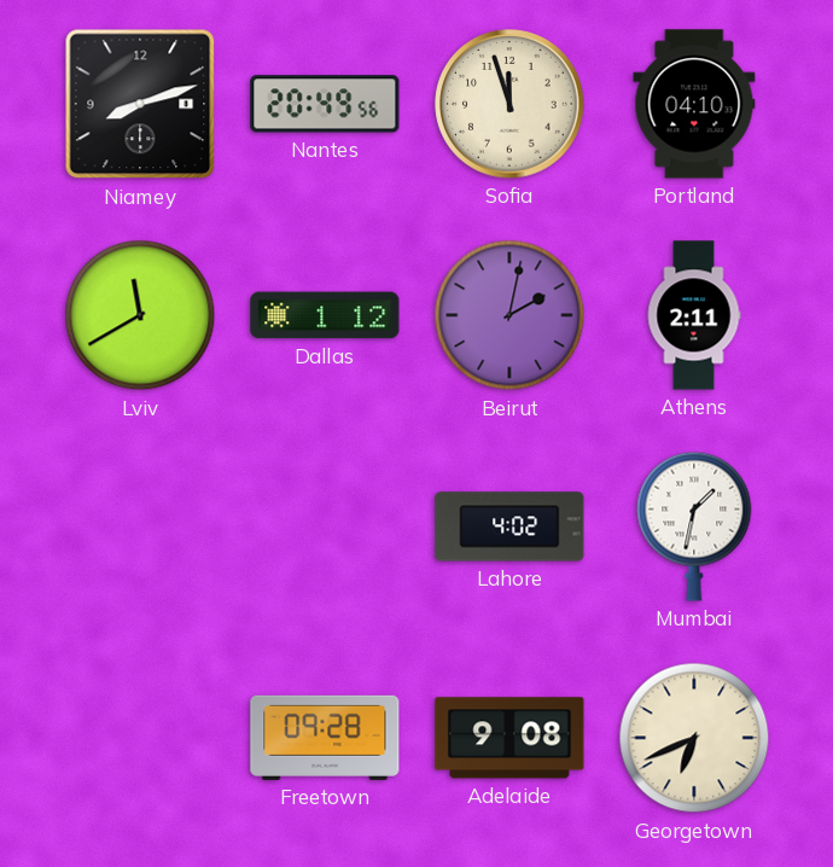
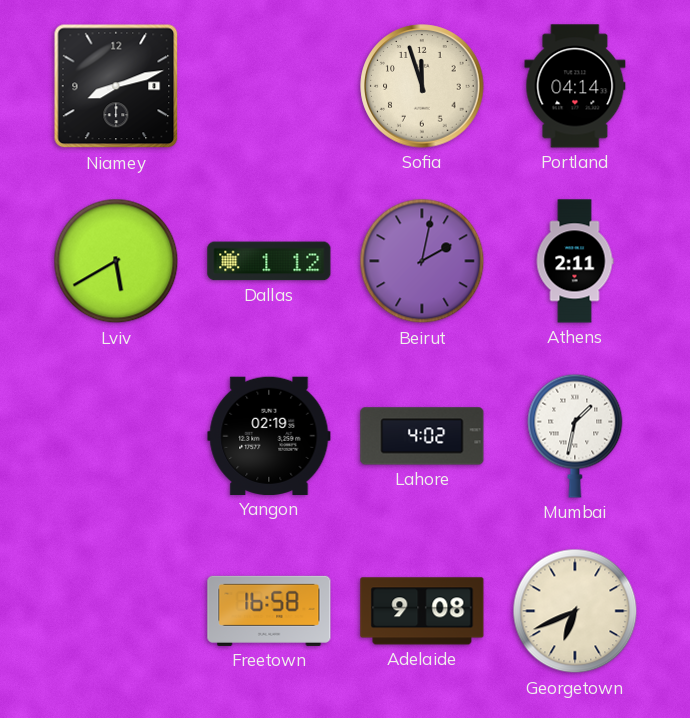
Nantes: 20:49 -> none
Portland: 04:10 -> 04:14
Lviv: 11:40 -> 5:40
Yangon: none -> 02:19
Freetown: 09:28 -> 16:58
